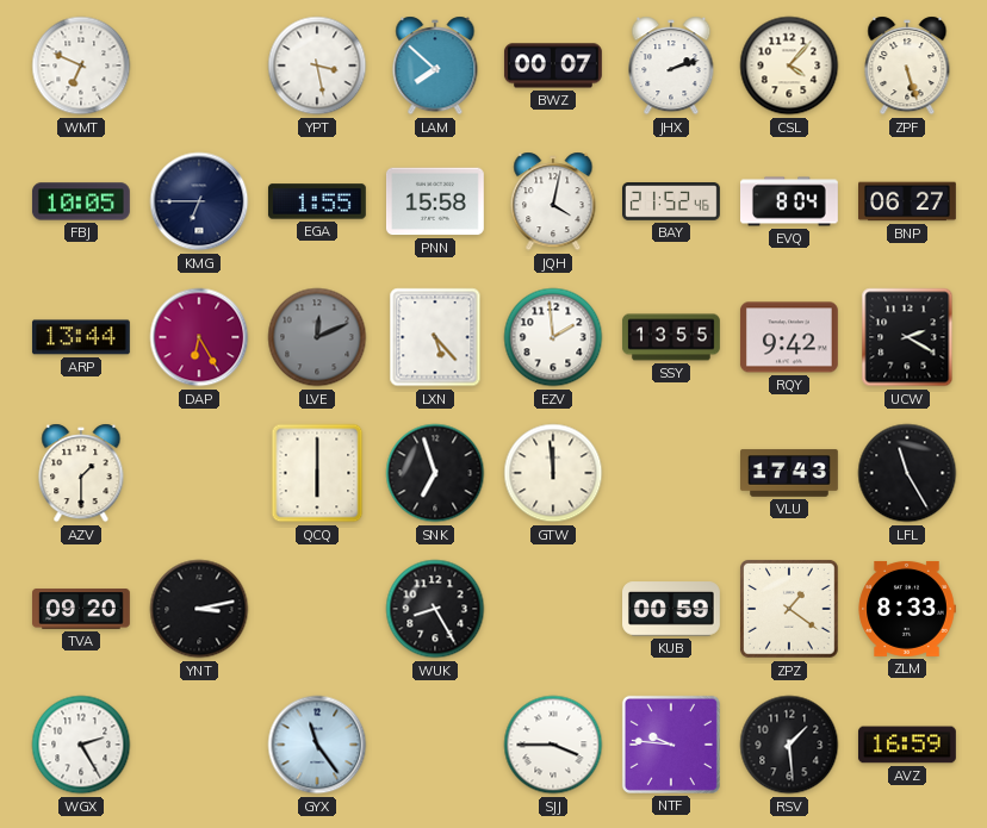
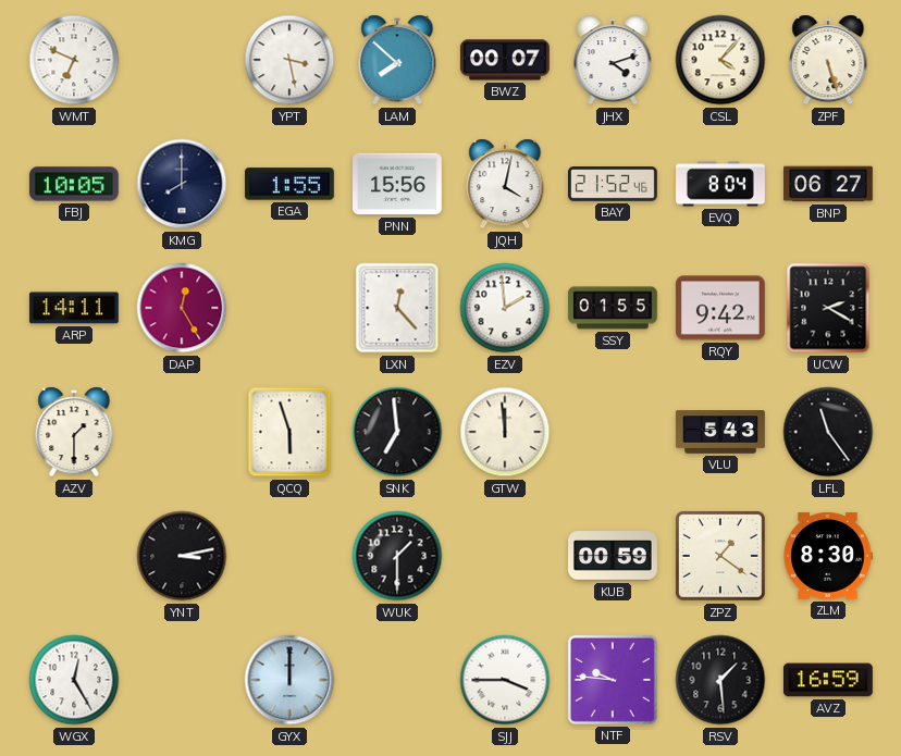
JHX: 2:12 -> 4:12
KMG: 6:45 -> 8:00
PNN: 15:58 -> 15:56
ARP: 13:44 -> 14:11
DAP: 6:25 -> 12:25
LVE: 12:11 -> none
LXN: 5:23 -> 12:23
SSY: 13:55 -> 01:55
QCQ: 6:00 -> 5:57
SNK: 6:57 -> 6:59
VLU: 17:43 -> 5:43
LFL: 11:25 -> 11:24
TVA: 09:20 -> none
WUK: 8:25 -> 1:30
ZLM: 8:33 -> 8:30
WGX: 2:25 -> 12:25
GYX: 11:24 -> 12:00
